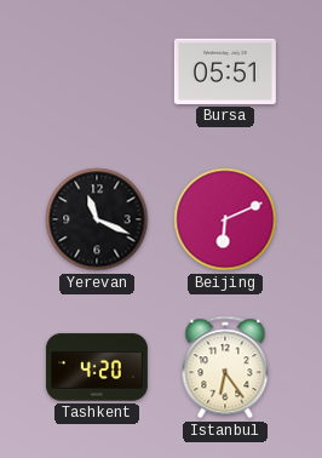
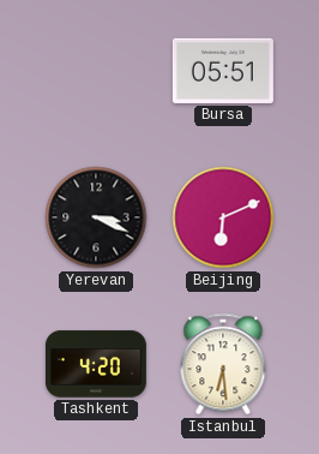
Yerevan: 11:19 -> 3:19
Istanbul: 6:24 -> 6:29
